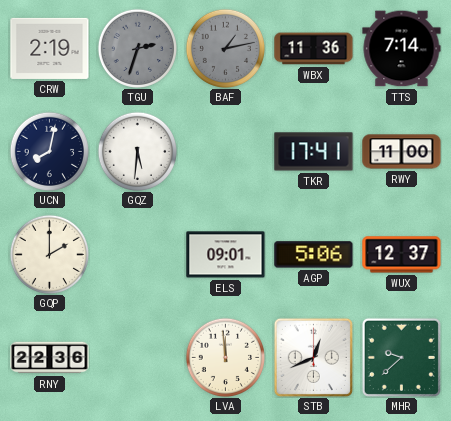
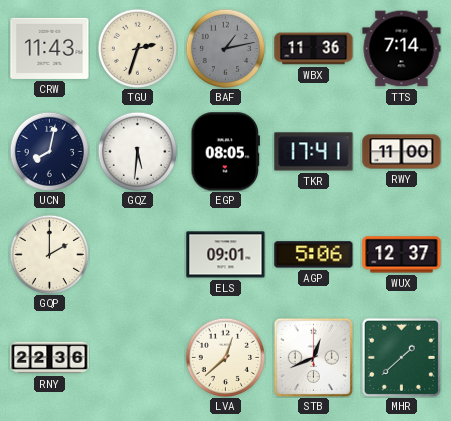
CRW: 2:19 -> 11:43
TGU dial: grey -> cream
EGP: none -> 08:05
LVA: 11:59 -> 12:38
MHR: 9:38 -> 1:38
